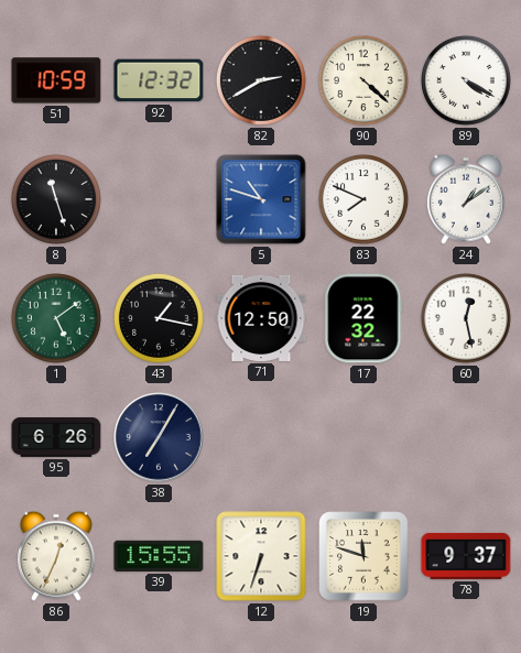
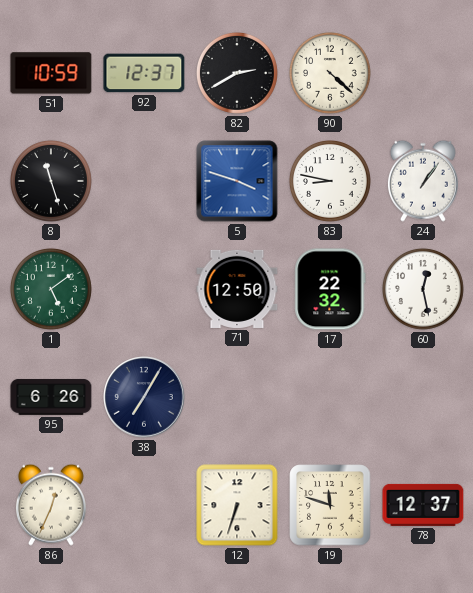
92: 12:32 -> 12:37
89: 4:20 -> none
5: 10:48 -> 3:48
83: 7:49 -> 8:47
24: 1:09 -> 1:06
43: 1:17 -> none
39: 15:55 -> none
78: 9:37 -> 12:37
